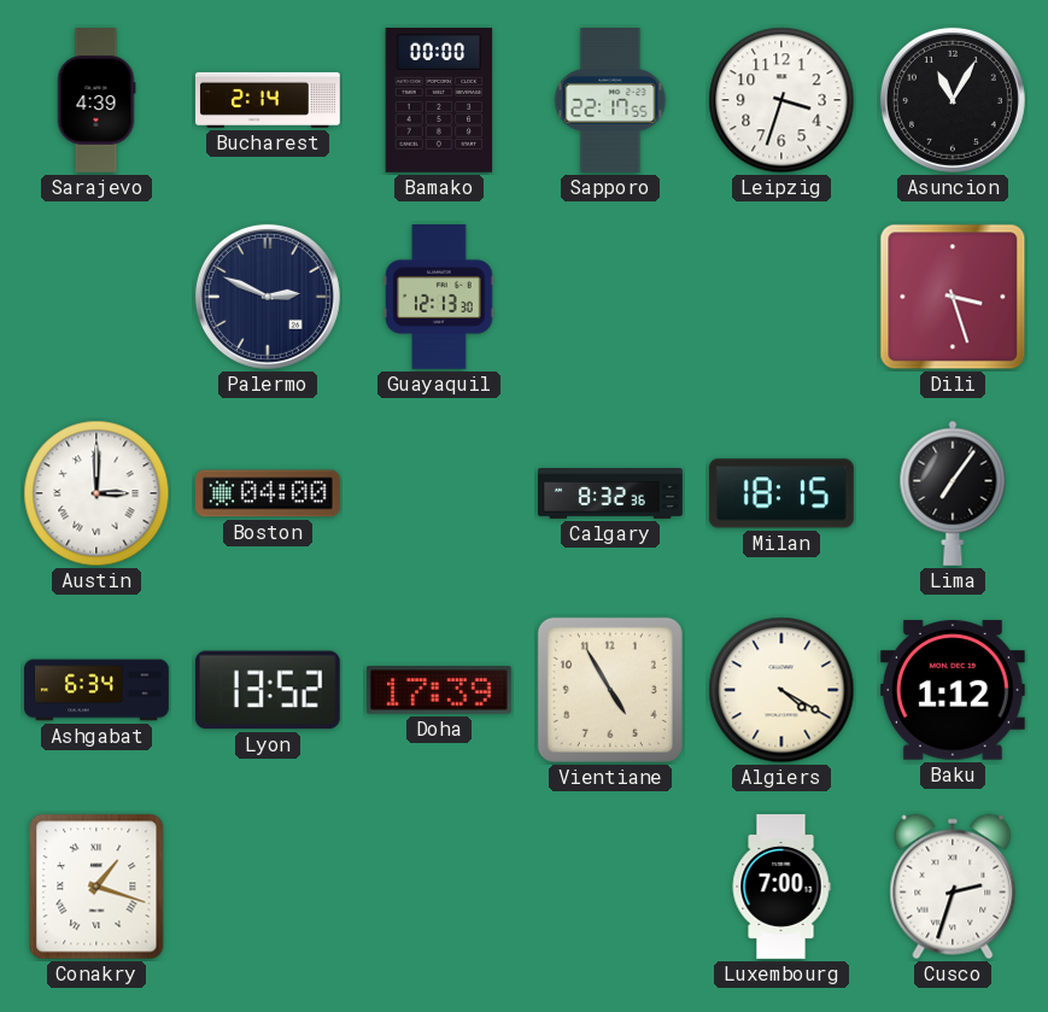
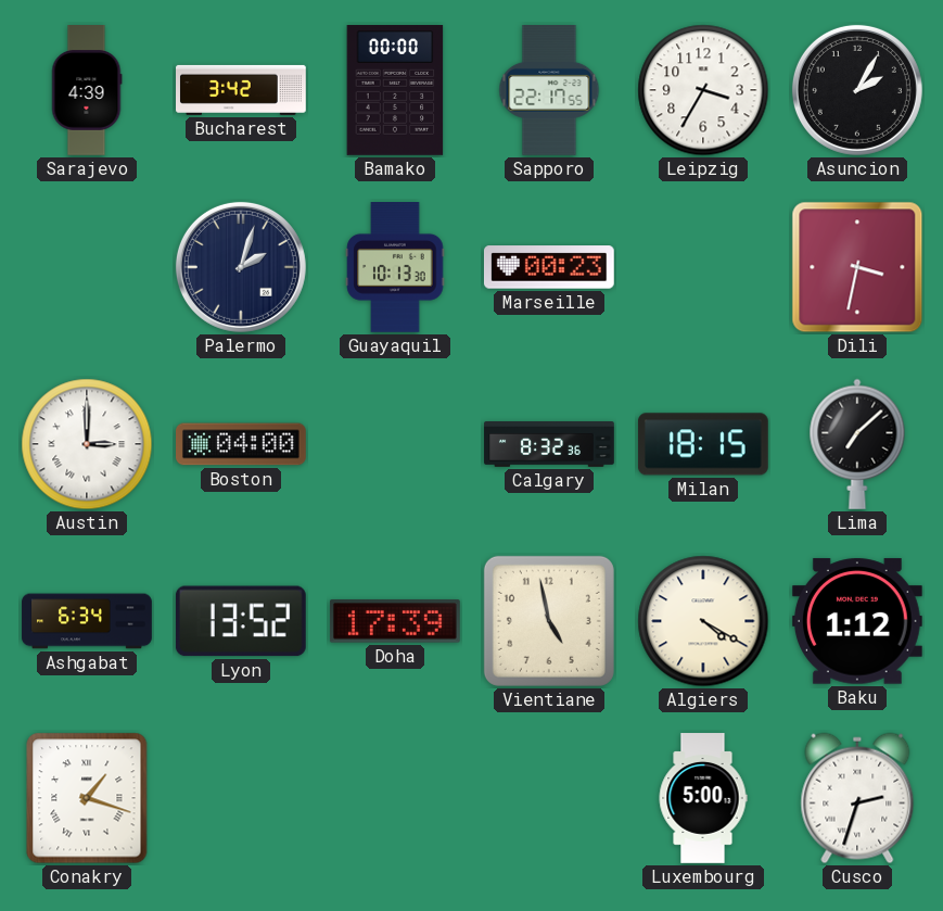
Bucharest: 2:14 -> 3:42
Leipzig: 3:33 -> 3:35
Asuncion: 11:05 -> 2:05
Palermo: 2:49 -> 2:03
Guayaquil: 12:13 -> 10:13
Marseille: none -> 00:23
Dili: 3:27 -> 3:32
Lima: 7:06 -> 7:08
Vientiane: 4:55 -> 4:58
Luxembourg: 7:00 -> 5:00
